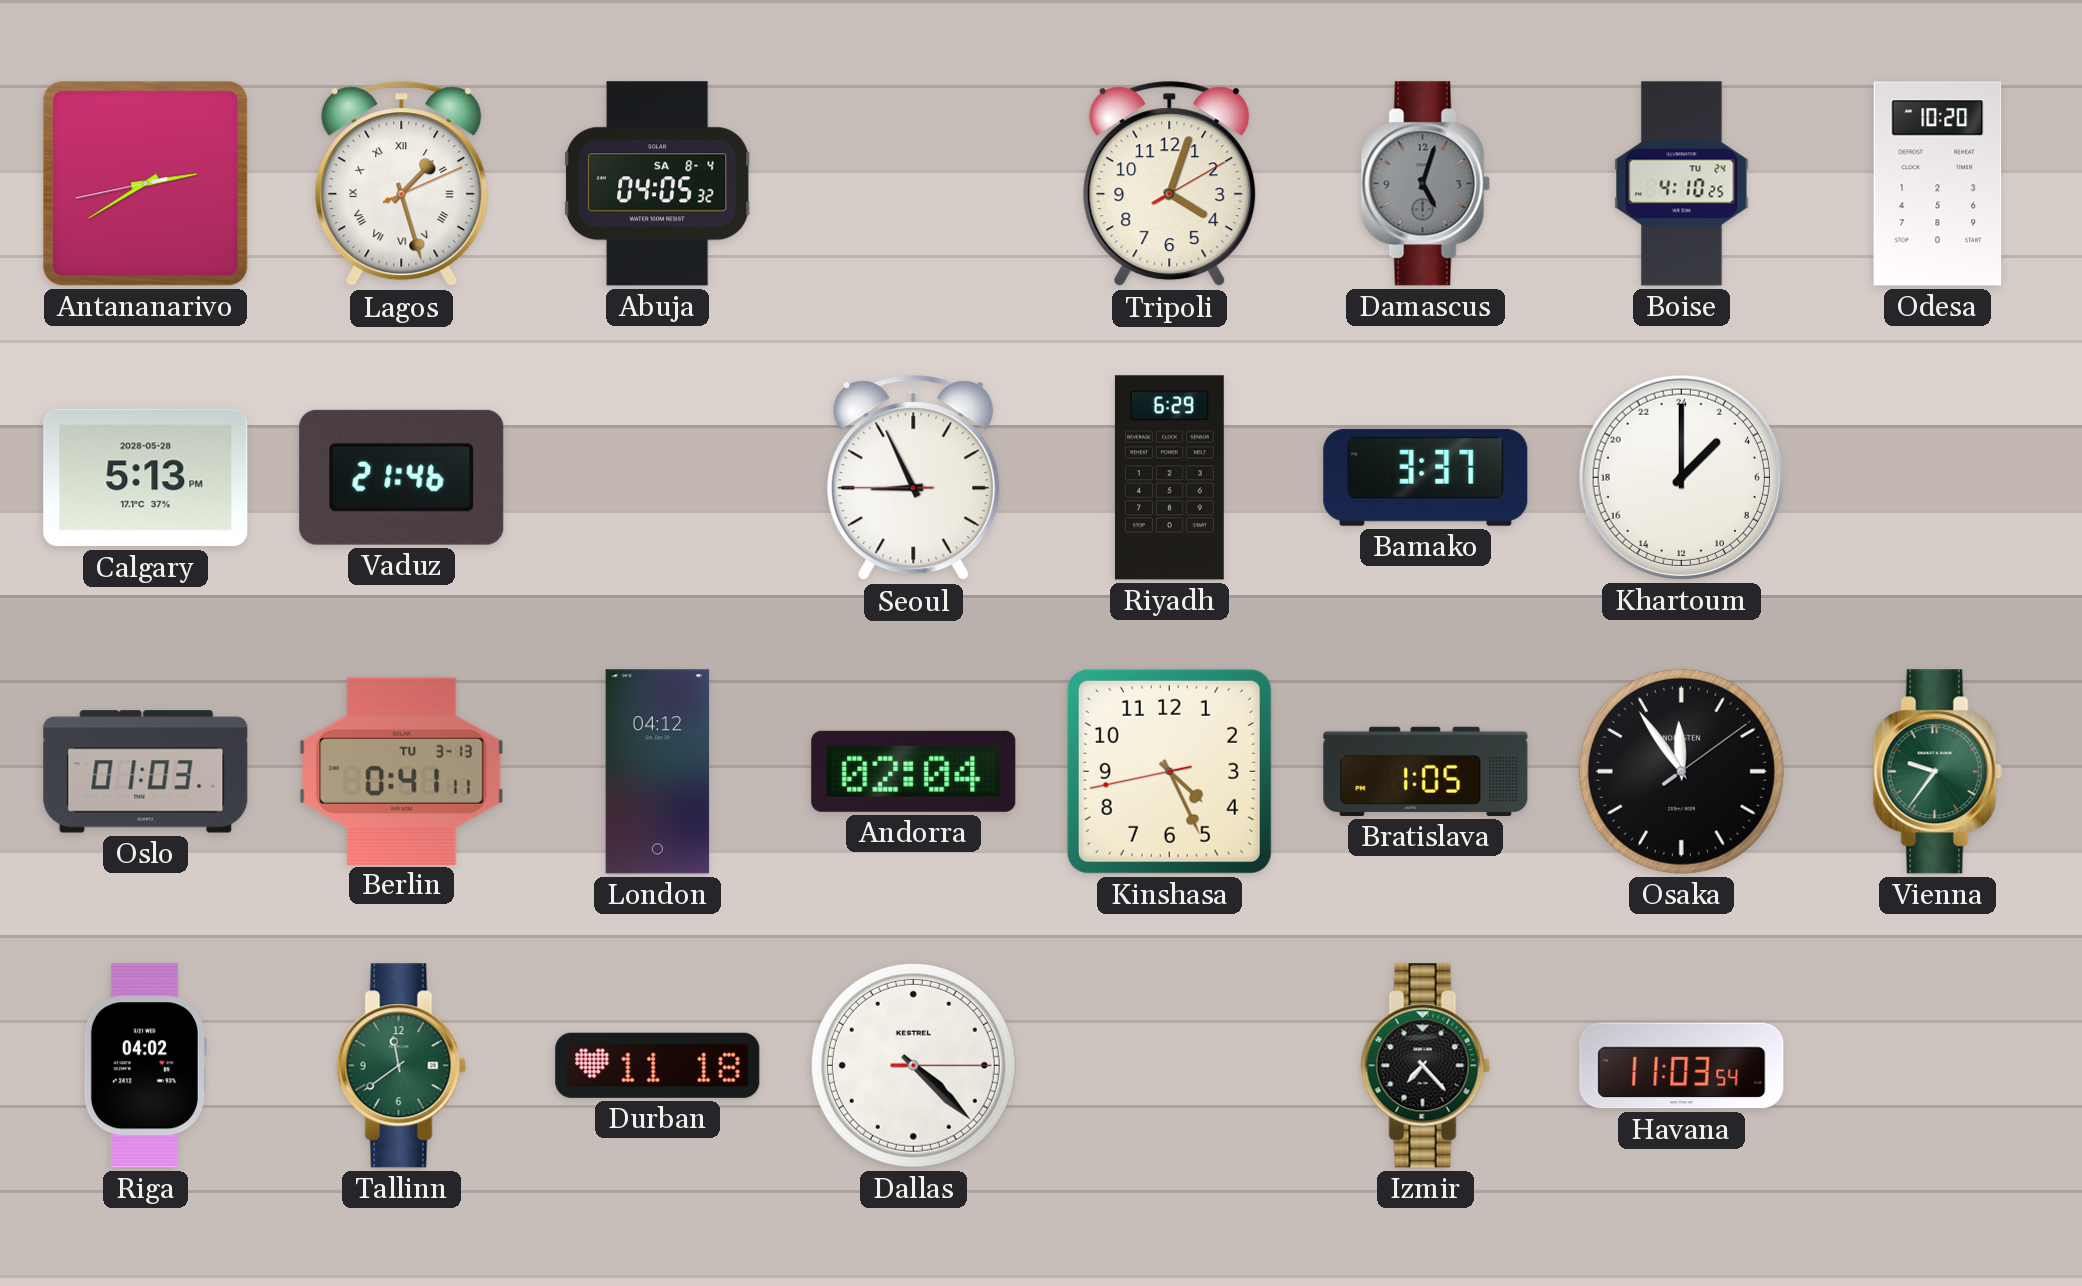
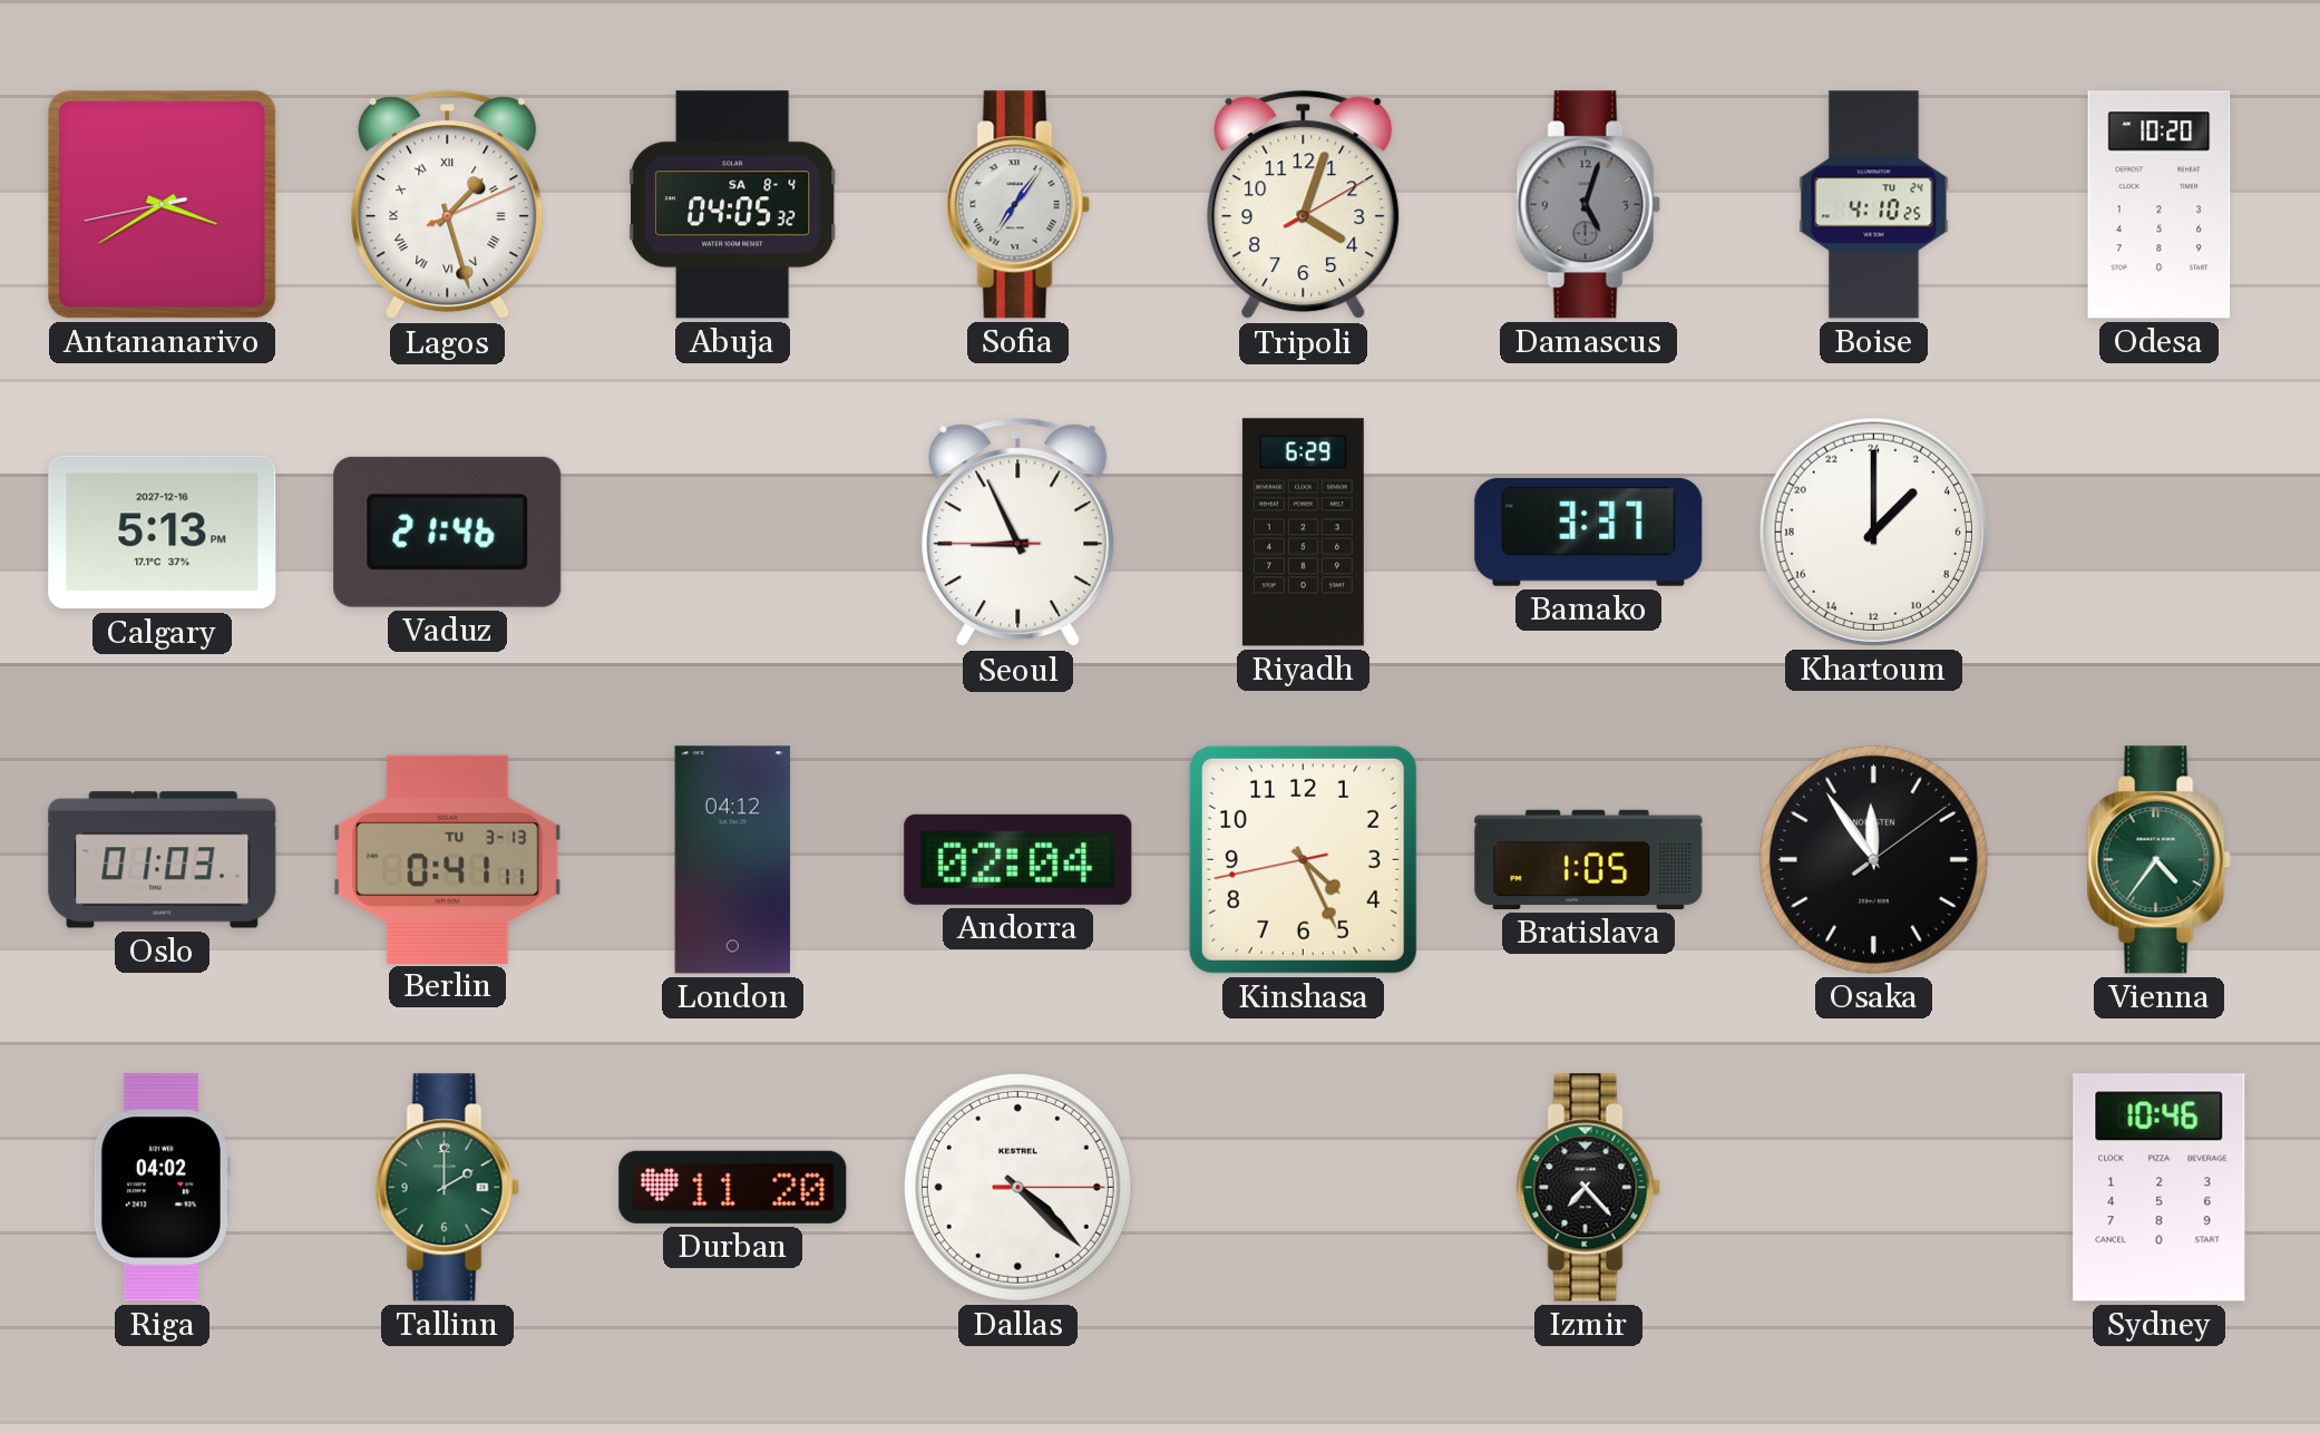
Antananarivo: 2:39 -> 3:39
Sofia: none -> 7:06
Calgary date: 2028-05-28 -> 2027-12-16
Vienna: 9:36 -> 4:36
Tallinn: 11:39 -> 2:00
Durban: 11:18 -> 11:20
Havana: 11:03 -> none
Sydney: none -> 10:46
